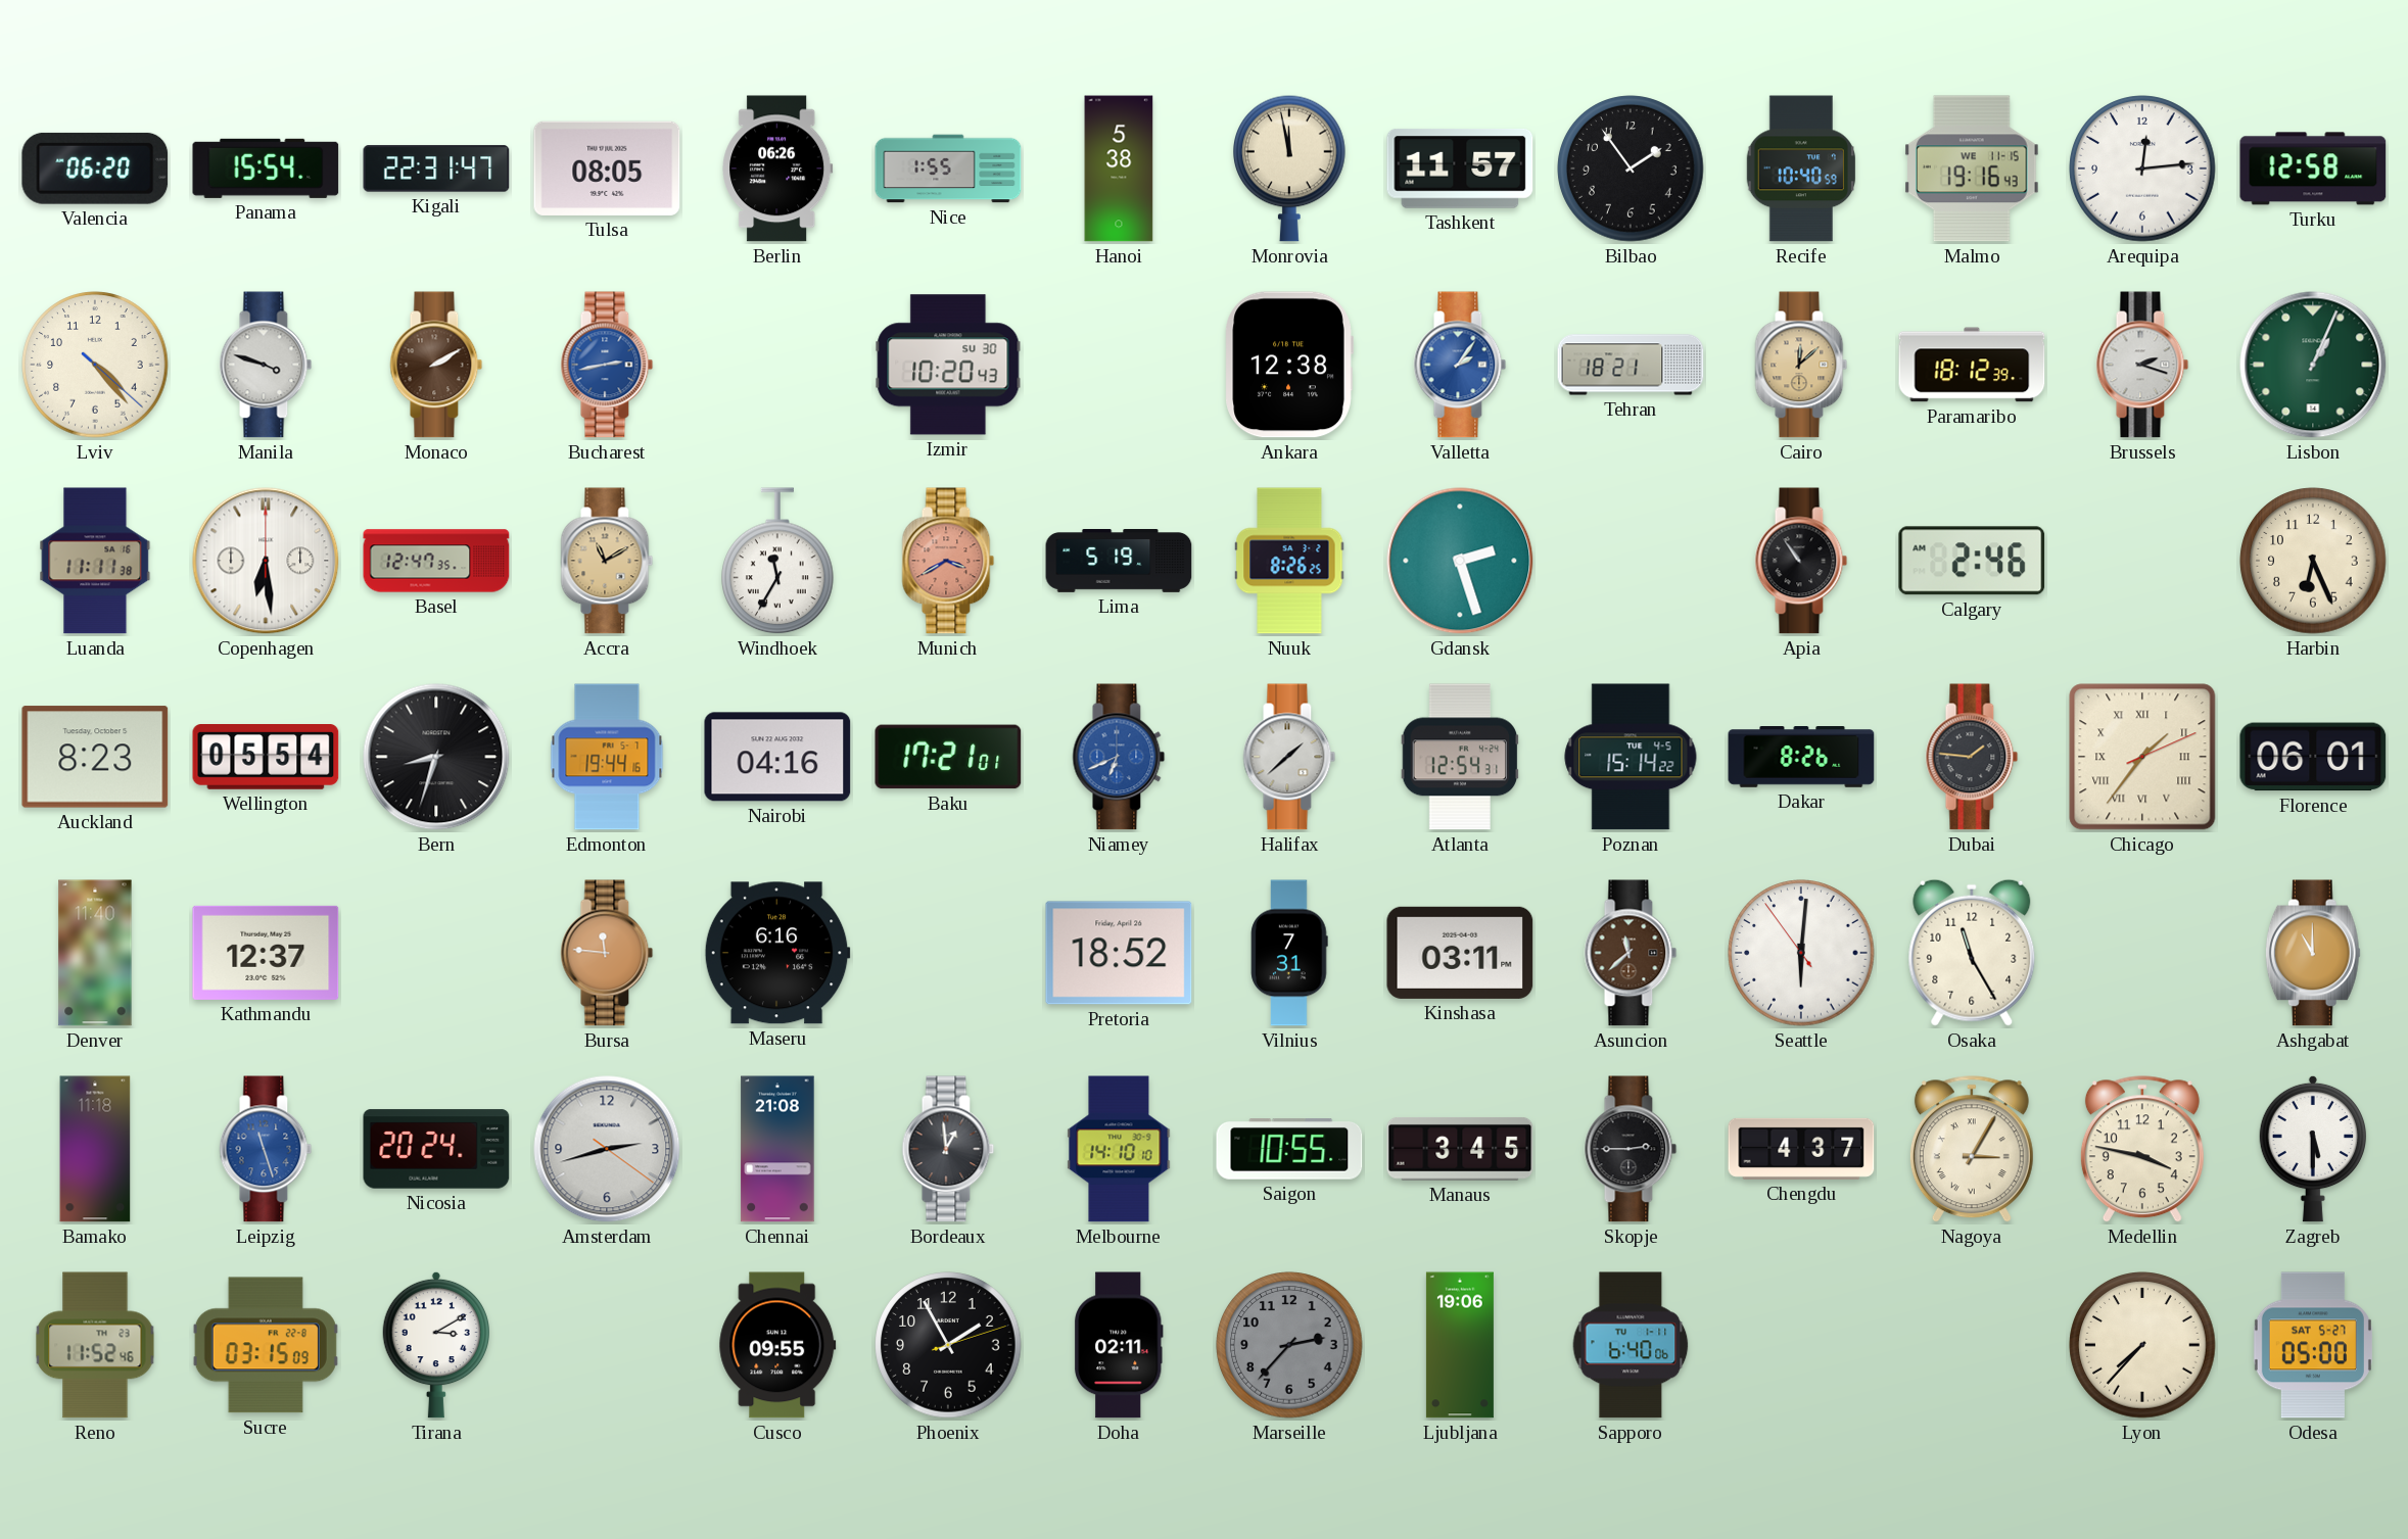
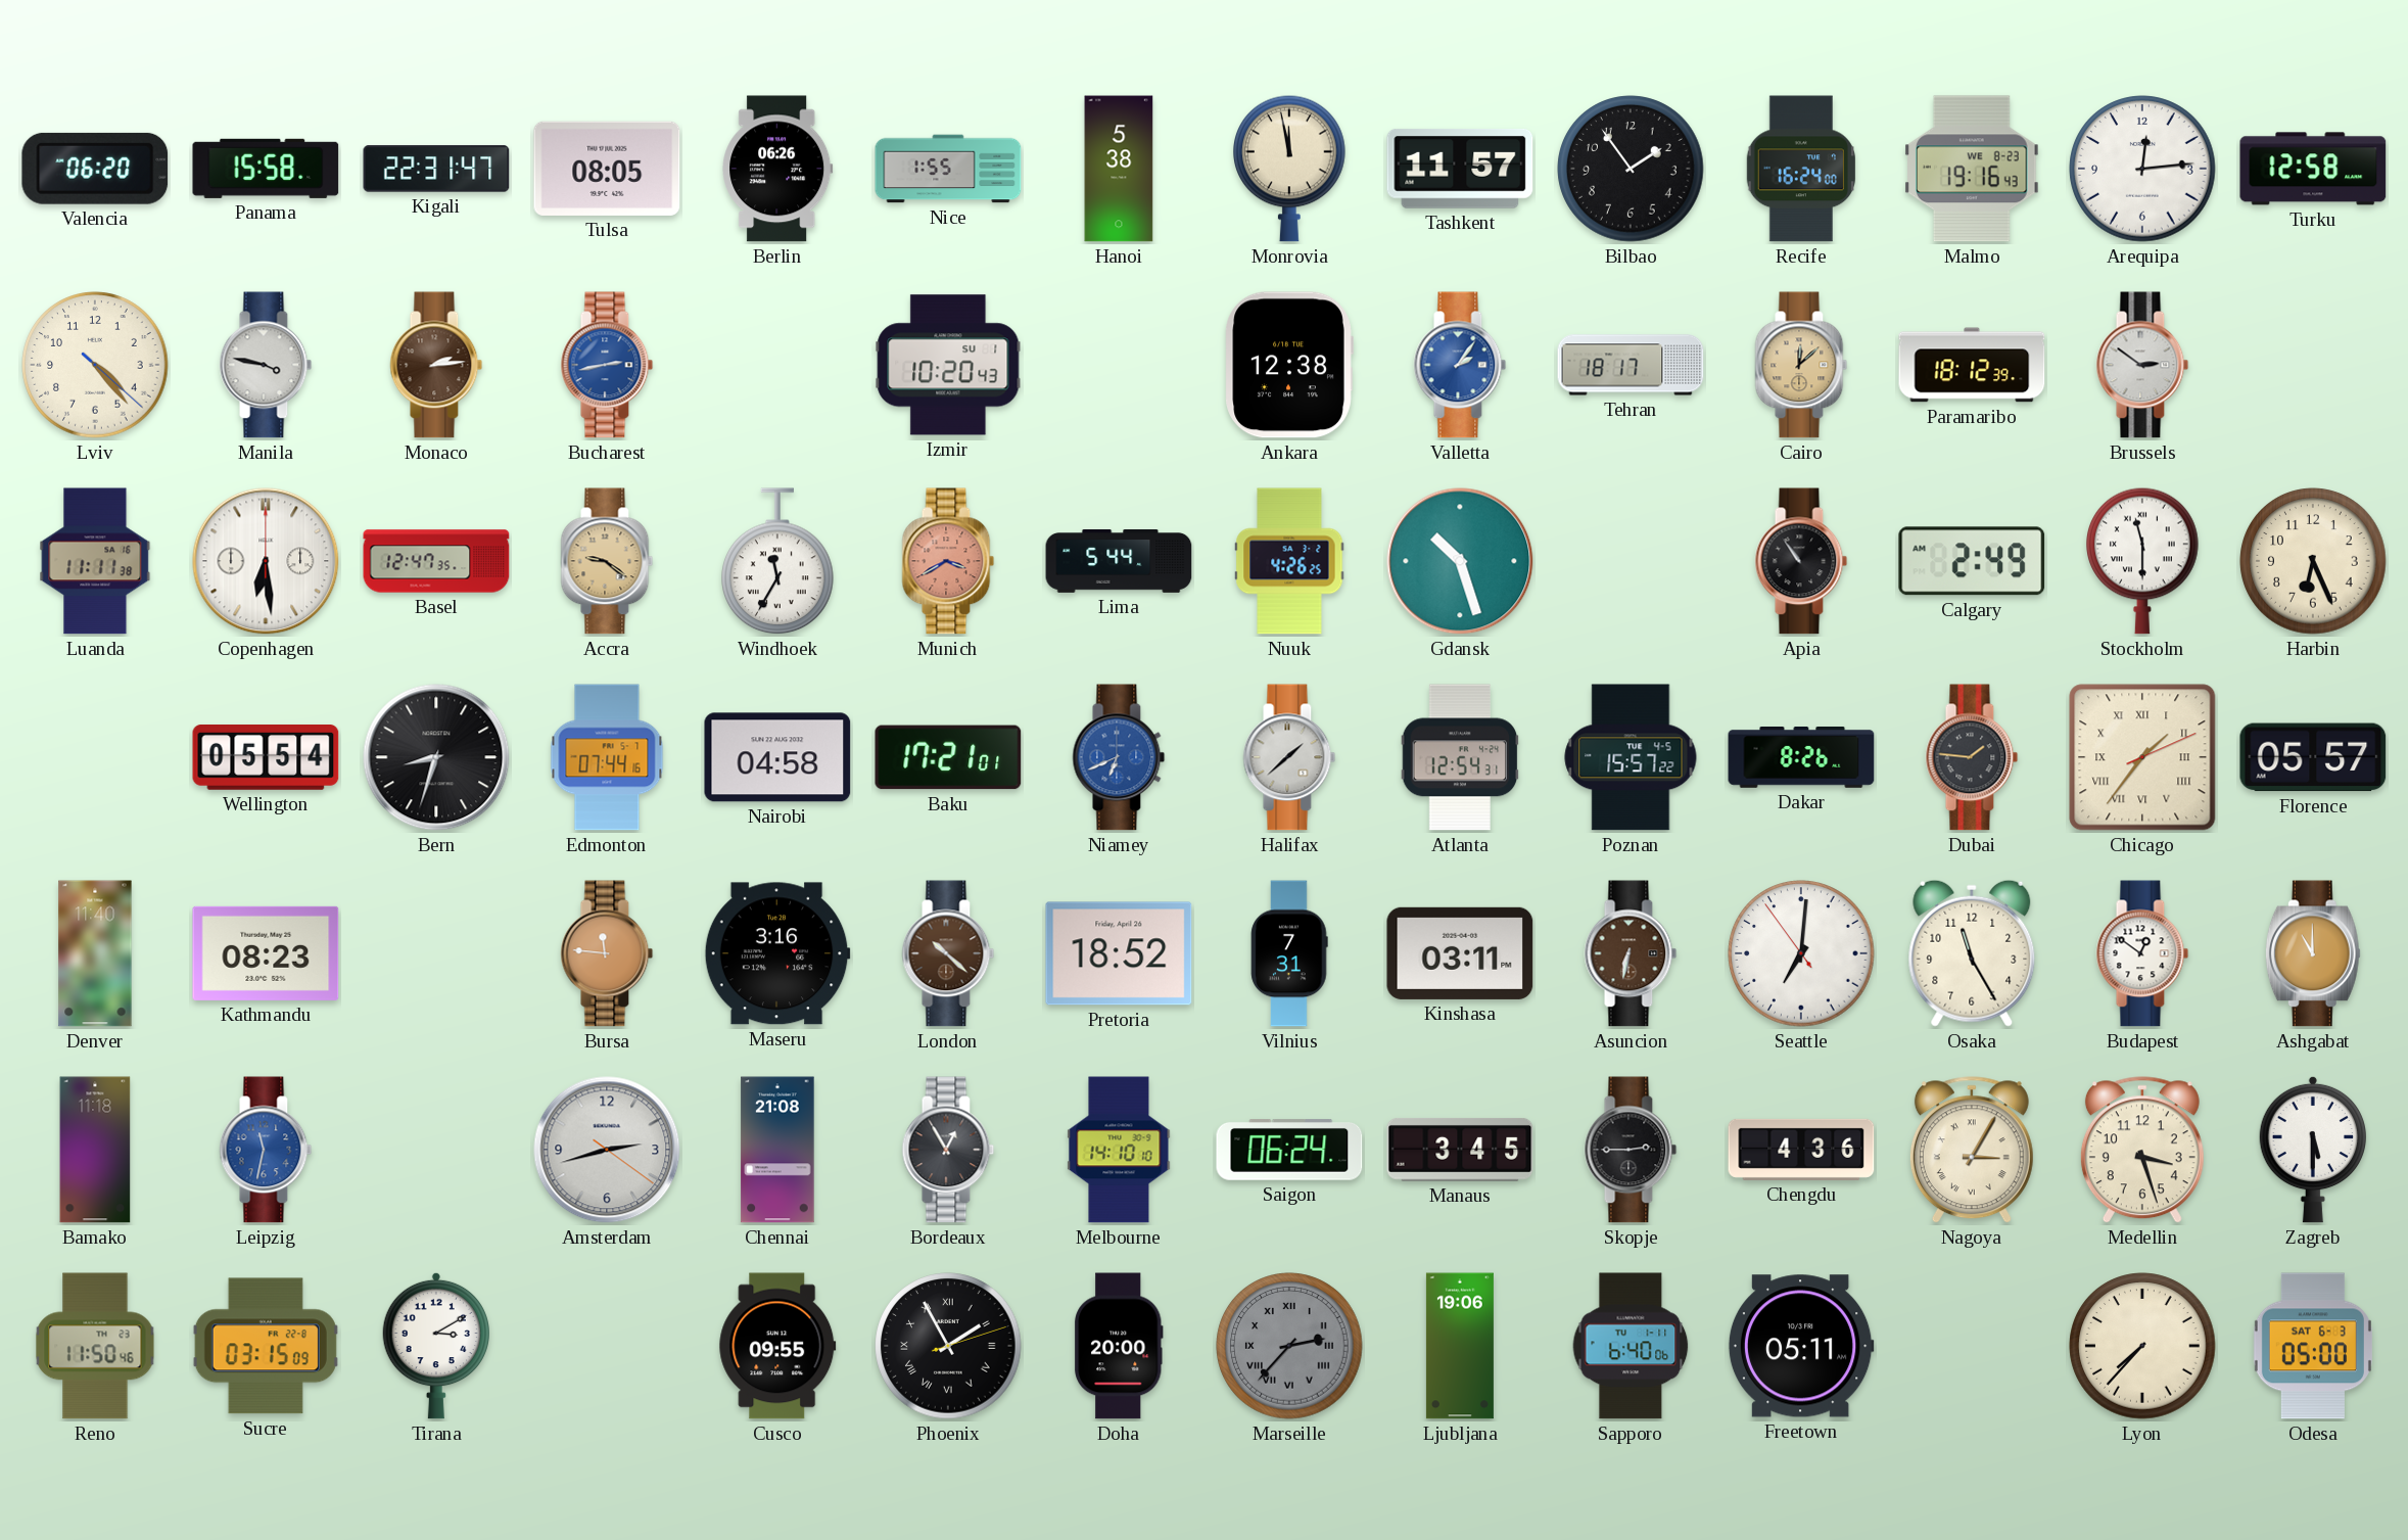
Panama: 15:54 -> 15:58
Recife: 10:40 -> 16:24
Malmo date: WE 11-15 -> WE 8-23
Manila: 3:48 -> 3:47
Monaco: 2:10 -> 2:14
Izmir date: SU 30 -> SU 1
Tehran: 18:21 -> 18:17
Brussels: 2:18 -> 2:51
Lisbon: 1:04 -> none
Accra: 11:10 -> 9:21
Lima: 5:19 -> 5:44
Nuuk: 8:26 -> 4:26
Gdansk: 2:27 -> 10:27
Calgary: 2:46 -> 2:49
Stockholm: none -> 11:30
Auckland: 8:23 -> none
Edmonton: 19:44 -> 07:44
Nairobi: 04:16 -> 04:58
Poznan: 15:14 -> 15:57
Florence: 06:01 -> 05:57
Kathmandu: 12:37 -> 08:23
Maseru: 6:16 -> 3:16
London: none -> 10:22
Asuncion: 11:38 -> 6:32
Seattle: 6:00 -> 7:00
Budapest: none -> 12:51
Leipzig: 11:27 -> 11:32
Nicosia: 20:24 -> none
Bordeaux: 12:59 -> 12:55
Saigon: 10:55 -> 06:24
Chengdu: 4:37 -> 4:36
Medellin: 3:47 -> 3:27
Reno: 11:52 -> 11:50
Phoenix numerals: Arabic -> Roman
Doha: 02:11 -> 20:00
Marseille numerals: Arabic -> Roman
Freetown: none -> 05:11
Odesa date: SAT 5-27 -> SAT 6-3
